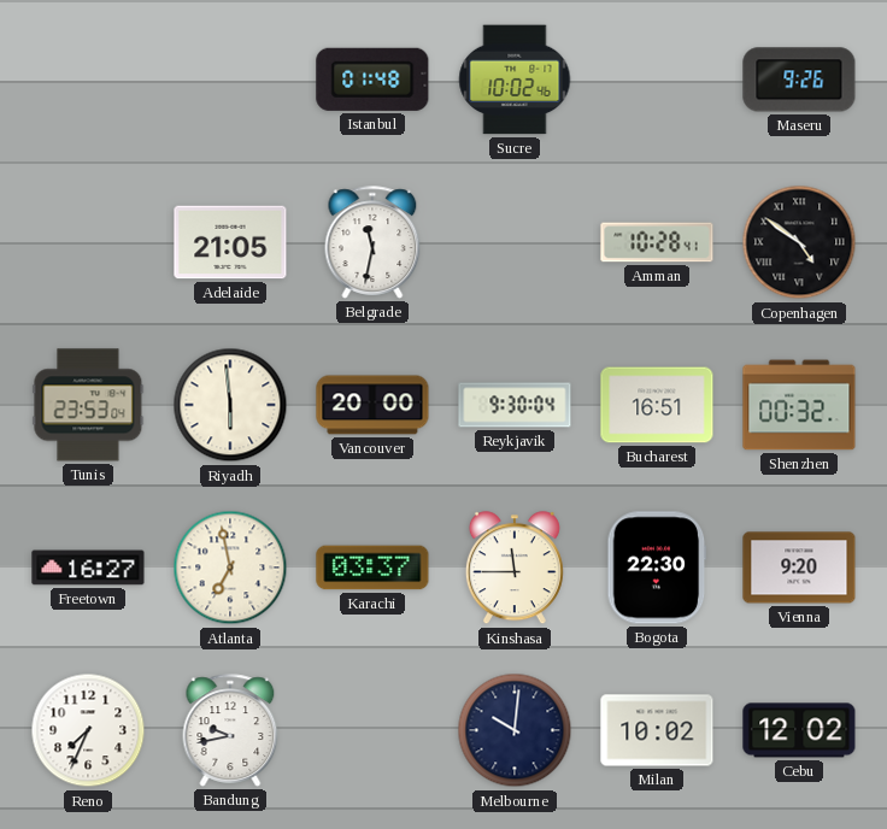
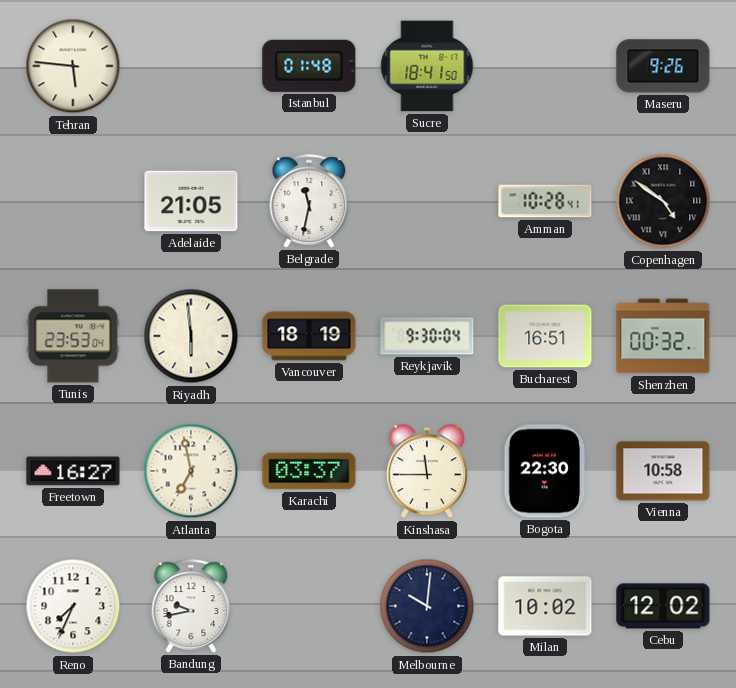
Tehran: none -> 5:46
Sucre: 10:02 -> 18:41
Vancouver: 20:00 -> 18:19
Vienna: 9:20 -> 10:58
